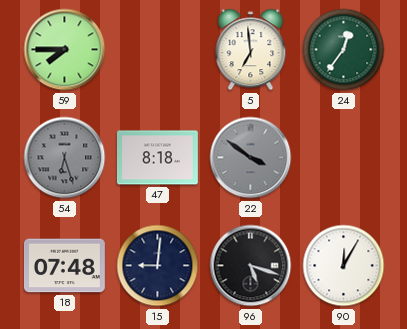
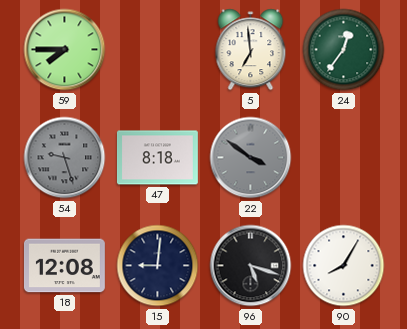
54: 6:27 -> 9:27
18: 07:48 -> 12:08
90: 12:05 -> 8:05
